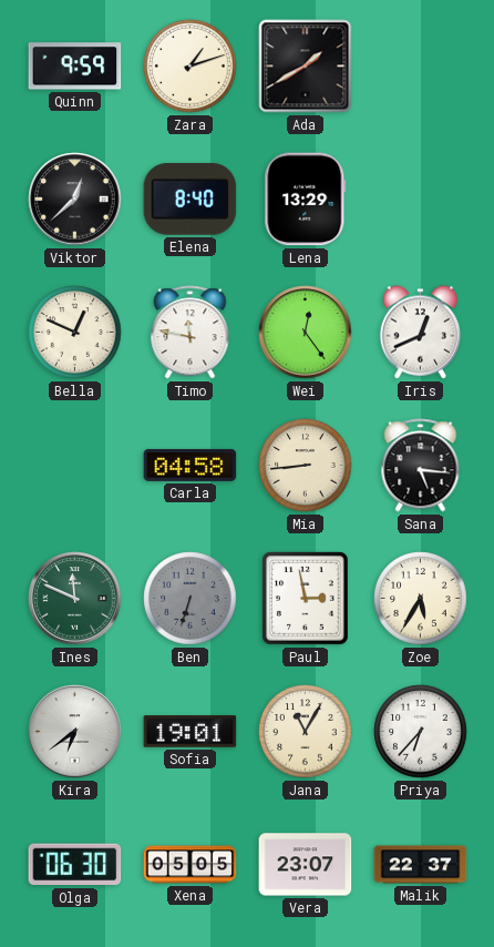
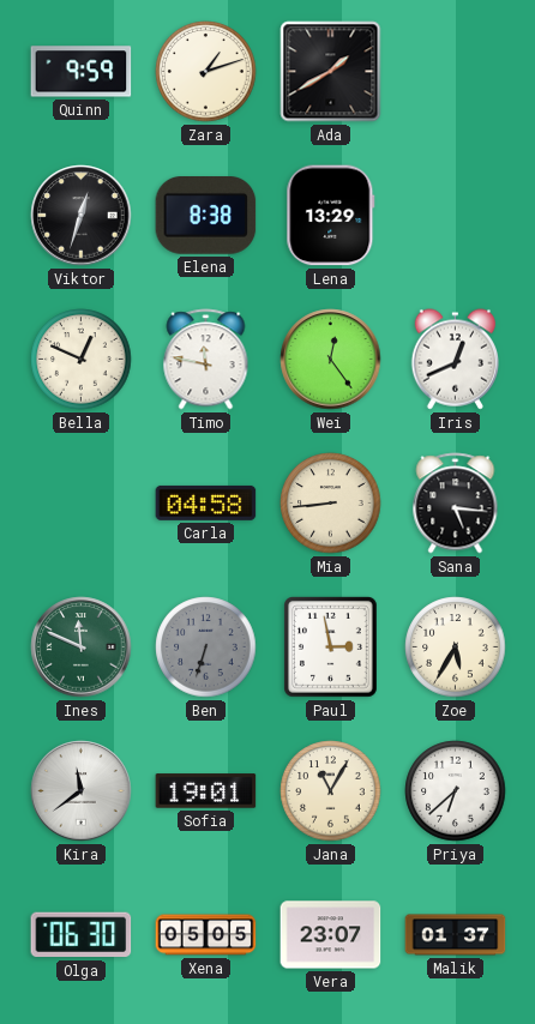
Viktor: 12:38 -> 12:33
Elena: 8:40 -> 8:38
Kira: 6:39 -> 11:39
Priya: 6:37 -> 6:38
Malik: 22:37 -> 01:37
